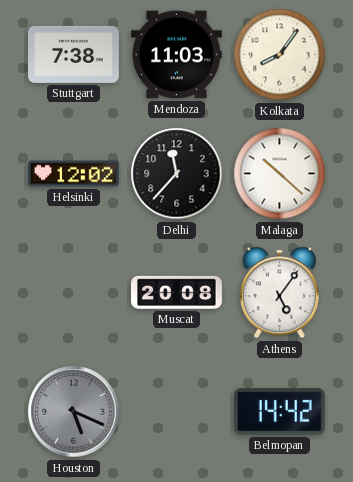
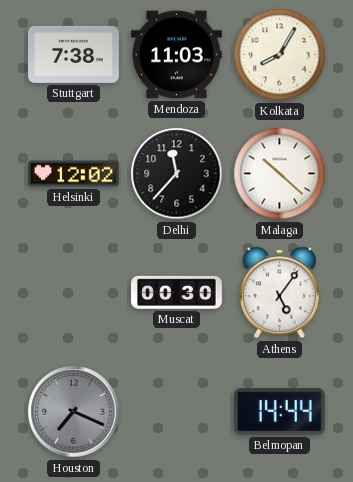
Kolkata: 8:06 -> 8:05
Muscat: 20:08 -> 00:30
Houston: 5:19 -> 7:19
Belmopan: 14:42 -> 14:44
